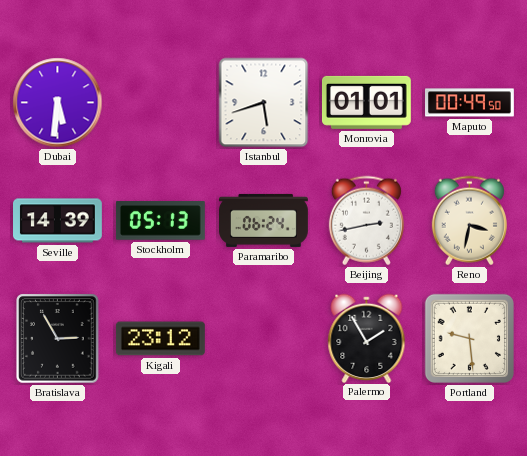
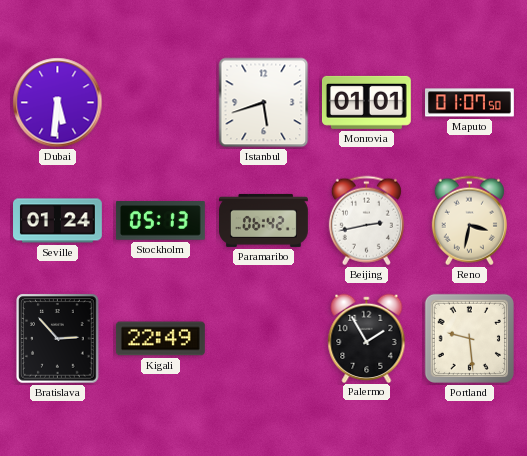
Maputo: 00:49 -> 01:07
Seville: 14:39 -> 01:24
Paramaribo: 06:24 -> 06:42
Bratislava: 2:55 -> 2:53
Kigali: 23:12 -> 22:49
